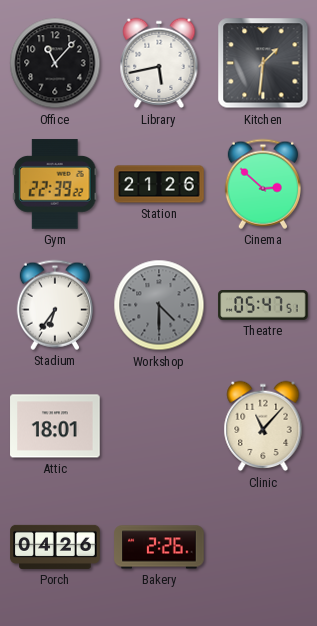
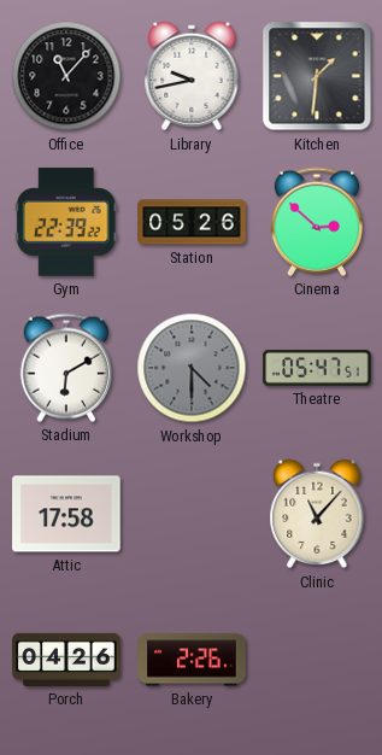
Library: 5:43 -> 9:43
Station: 21:26 -> 05:26
Stadium: 6:36 -> 6:10
Attic: 18:01 -> 17:58
